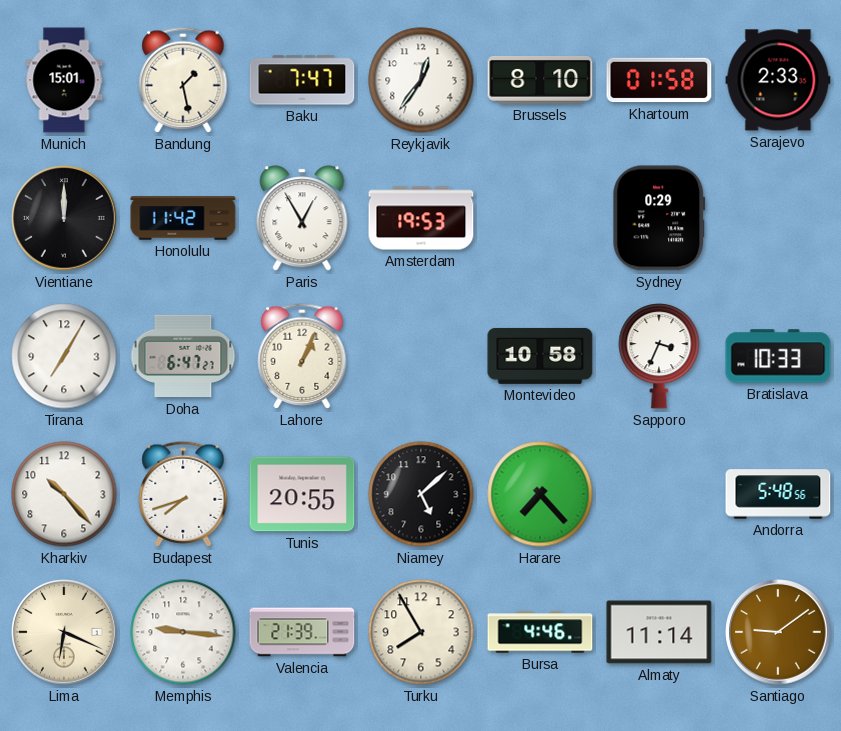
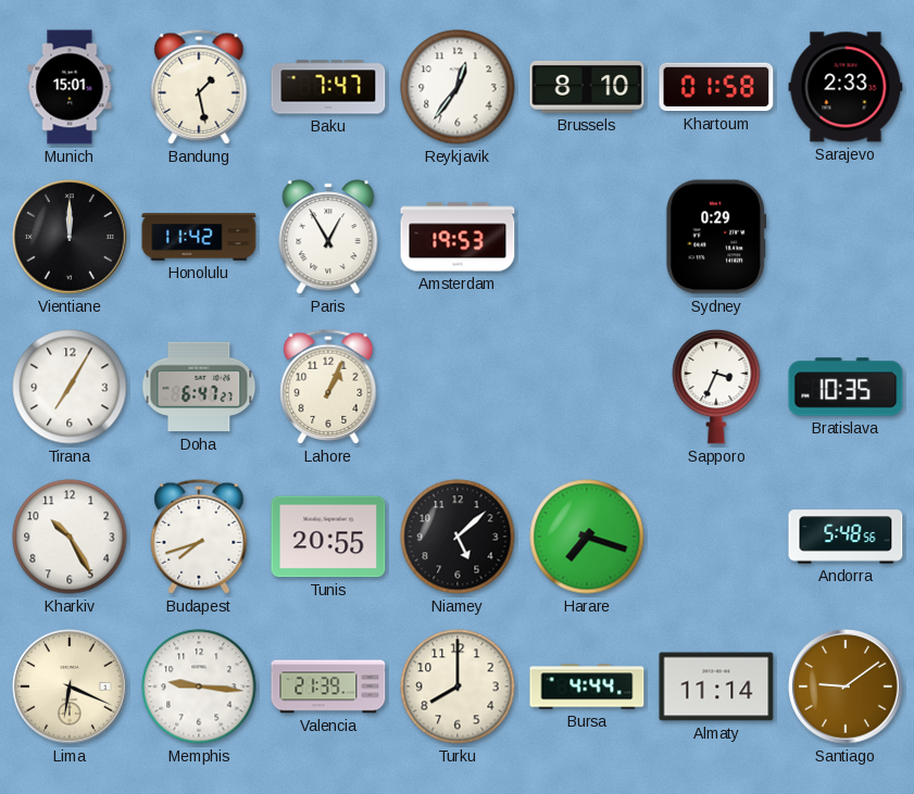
Montevideo: 10:58 -> none
Bratislava: 10:33 -> 10:35
Kharkiv: 10:23 -> 10:25
Harare: 7:23 -> 7:18
Turku: 7:55 -> 8:00
Bursa: 4:46 -> 4:44
